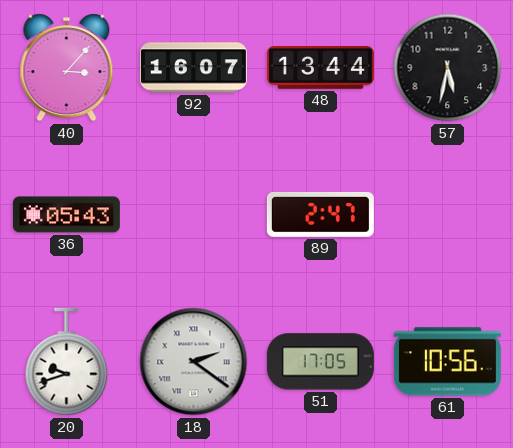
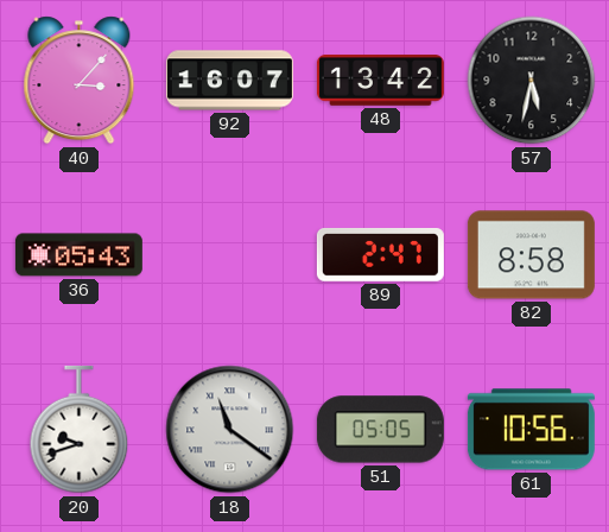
48: 13:44 -> 13:42
82: none -> 8:58
18: 2:21 -> 11:21
51: 17:05 -> 05:05
